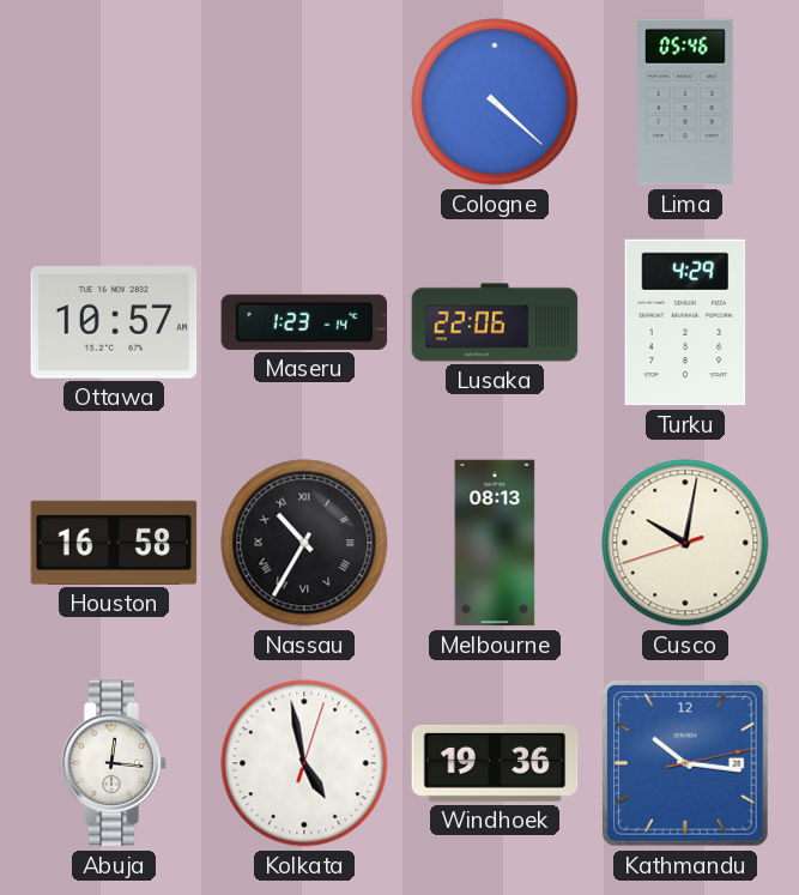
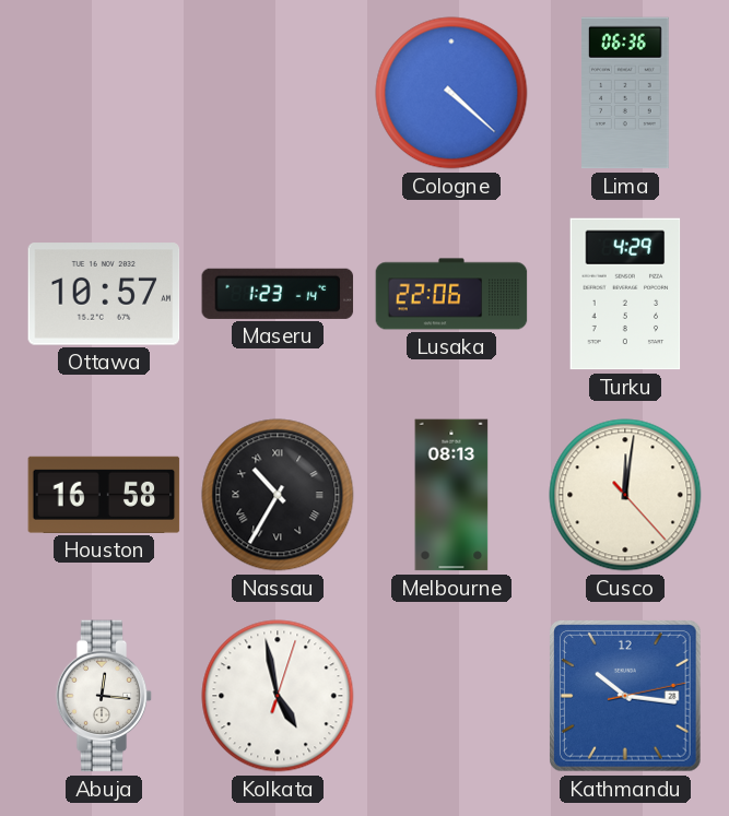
Lima: 05:46 -> 06:36
Cusco: 10:01 -> 12:01
Windhoek: 19:36 -> none
